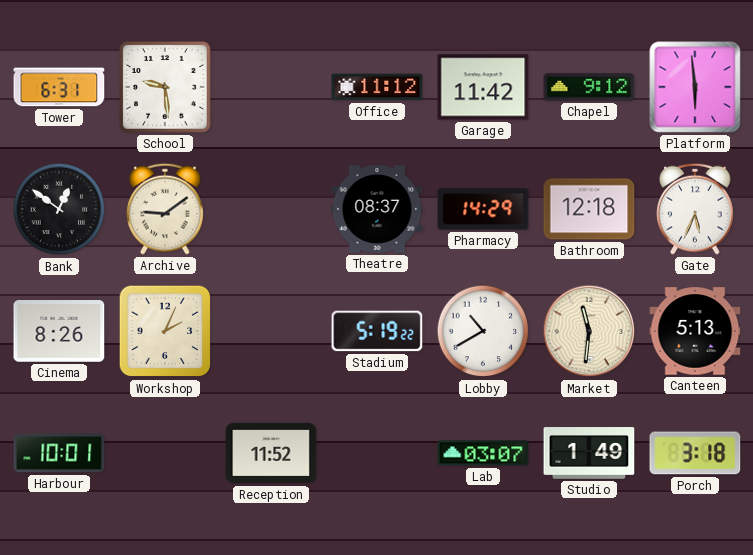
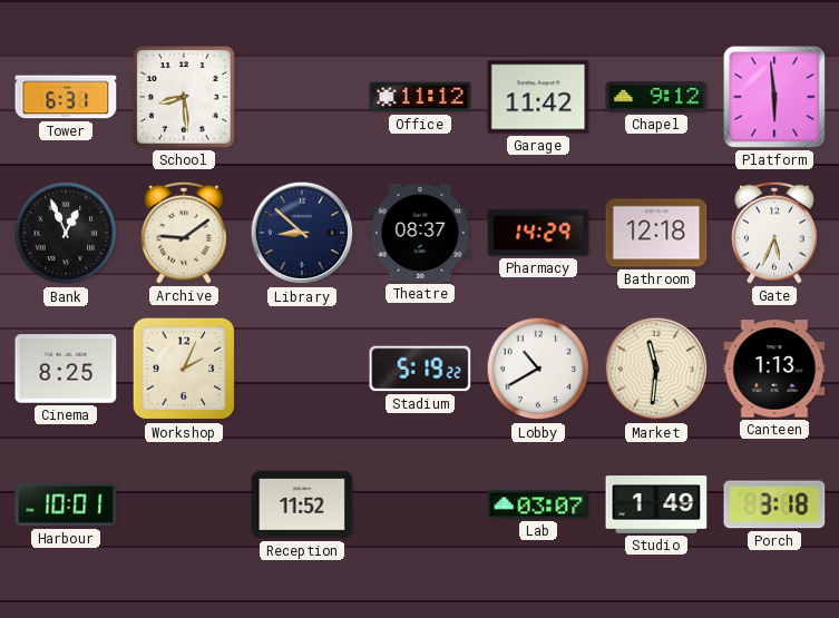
School: 9:29 -> 8:29
Bank: 12:51 -> 12:56
Library: none -> 8:52
Cinema: 8:26 -> 8:25
Canteen: 5:13 -> 1:13
